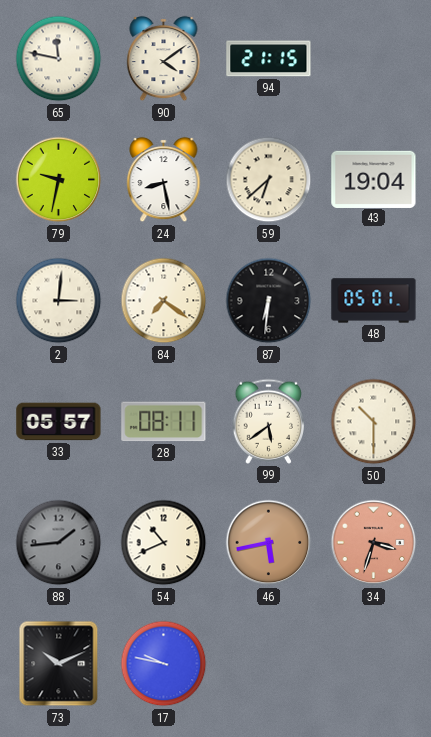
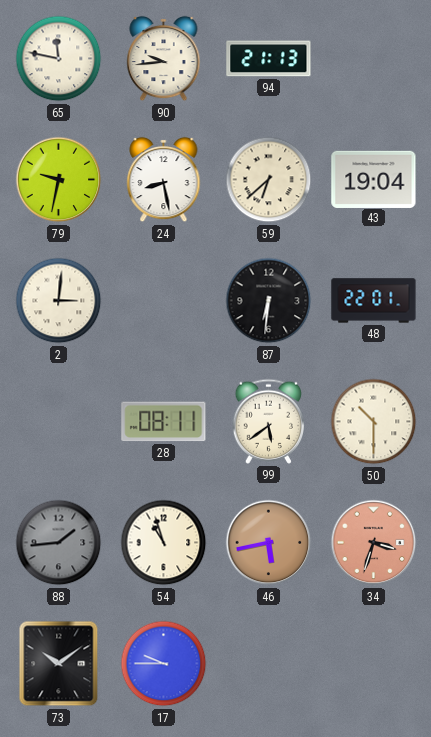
90: 4:09 -> 9:44
94: 21:15 -> 21:13
84: 7:21 -> none
48: 05:01 -> 22:01
33: 05:57 -> none
54: 10:41 -> 10:57
73: 10:11 -> 10:09
17: 9:47 -> 9:45
